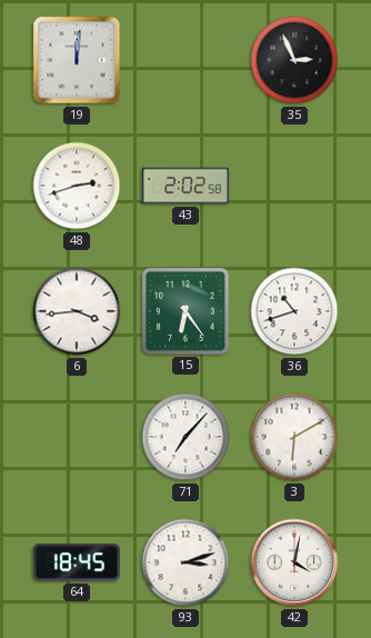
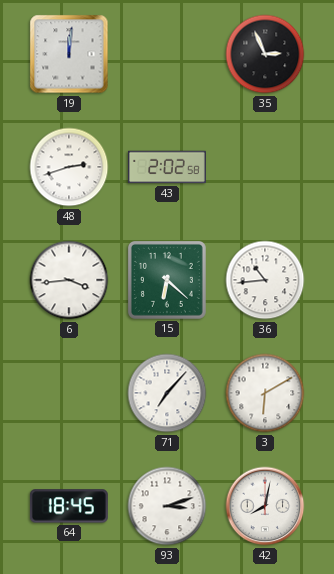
15: 6:24 -> 6:22
36: 10:42 -> 10:44
42: 4:02 -> 8:02
